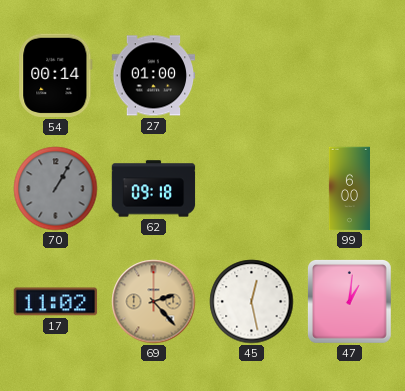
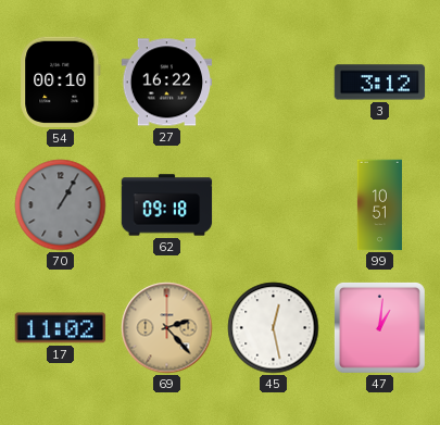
54: 00:14 -> 00:10
27: 01:00 -> 16:22
3: none -> 3:12
99: 6:00 -> 10:51
